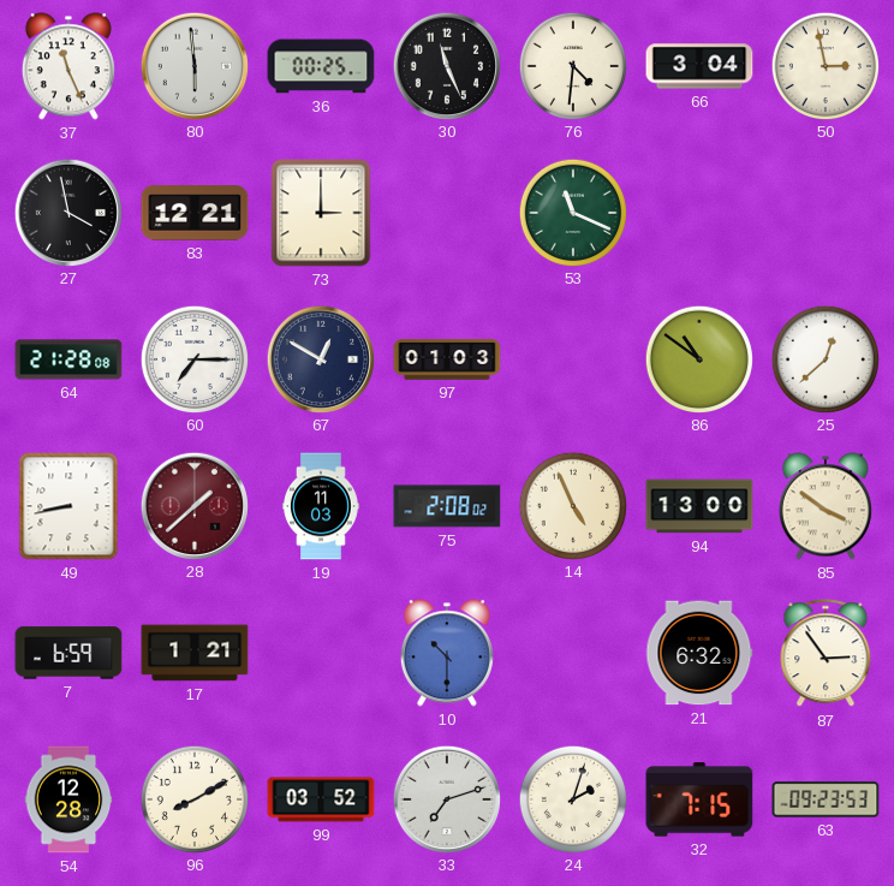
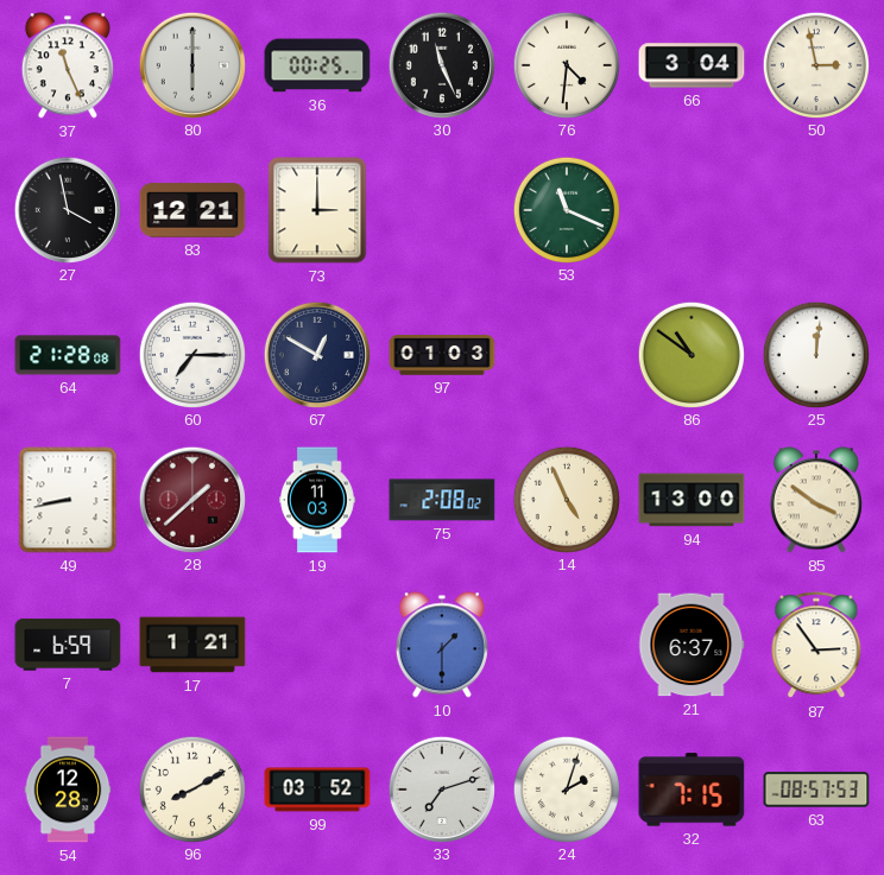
80: 5:59 -> 6:00
25: 12:38 -> 12:01
10: 10:30 -> 1:30
21: 6:32 -> 6:37
63: 09:23 -> 08:57
